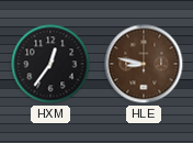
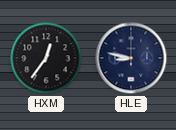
HLE dial: brown -> navy
